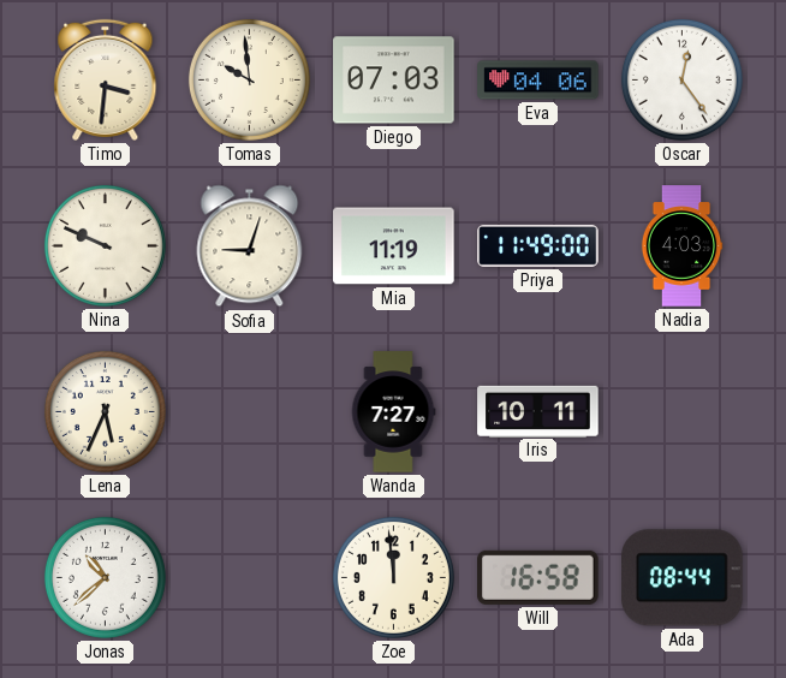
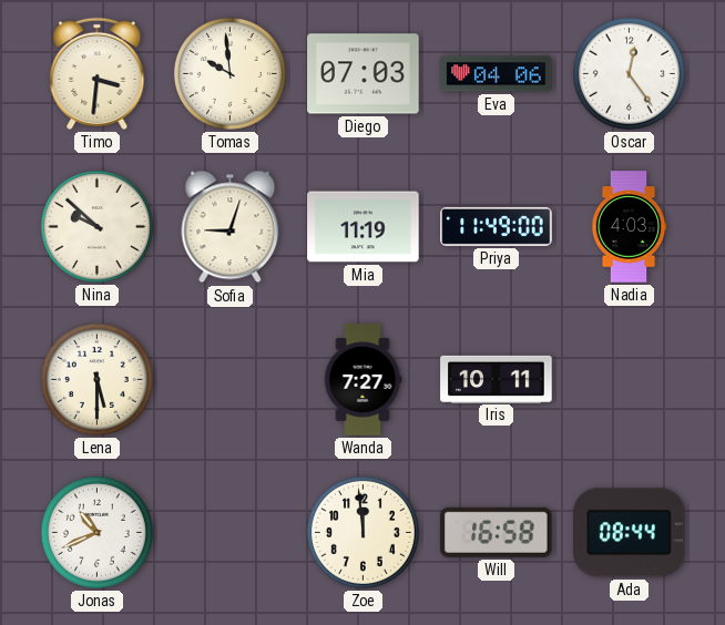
Nina: 9:49 -> 9:52
Lena: 5:34 -> 5:30
Jonas: 10:38 -> 10:41
